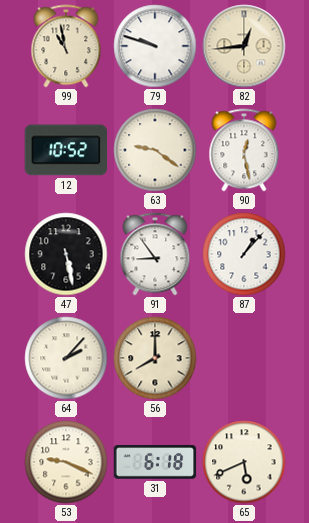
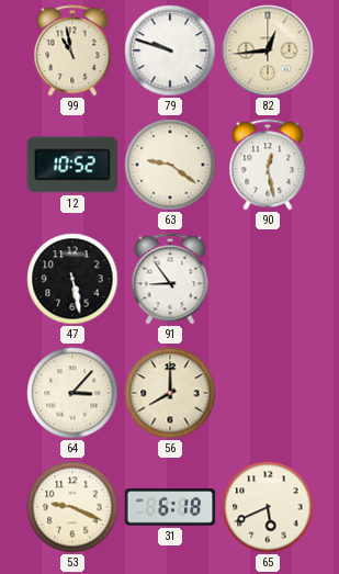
87: 1:07 -> none
64: 2:07 -> 3:07
